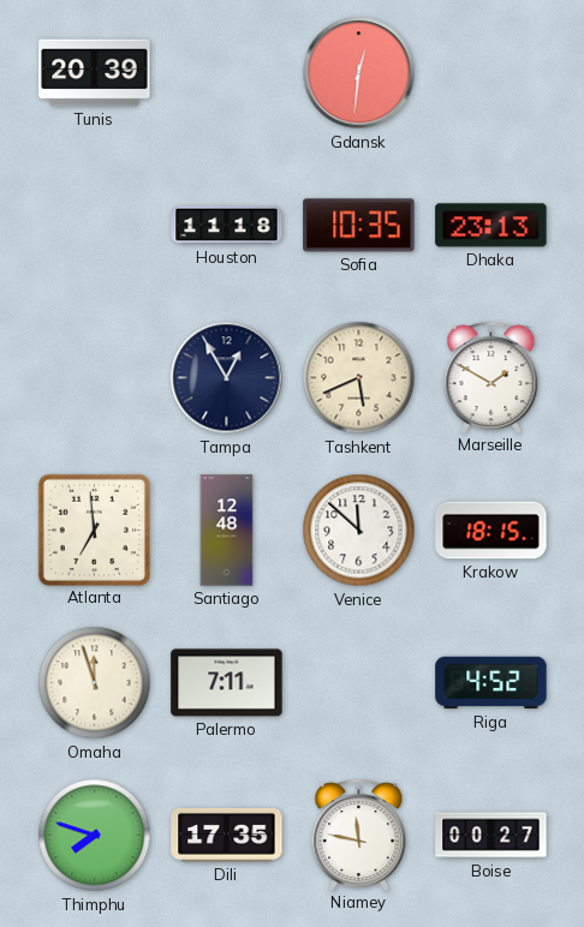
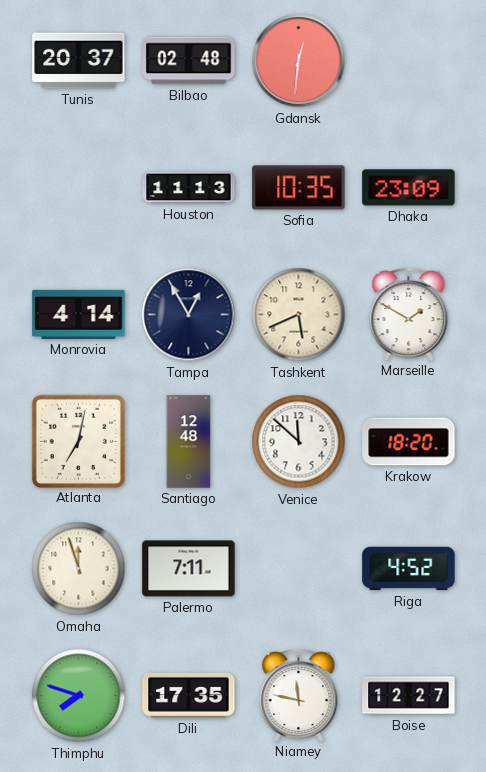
Tunis: 20:39 -> 20:37
Bilbao: none -> 02:48
Houston: 11:18 -> 11:13
Dhaka: 23:13 -> 23:09
Monrovia: none -> 4:14
Atlanta: 6:59 -> 7:02
Krakow: 18:15 -> 18:20
Boise: 00:27 -> 12:27
